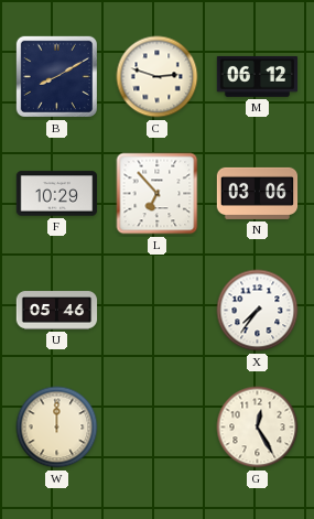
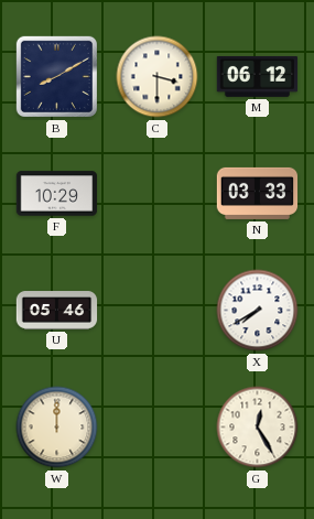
C: 2:48 -> 3:30
L: 6:53 -> none
N: 03:06 -> 03:33
X: 7:36 -> 7:40
